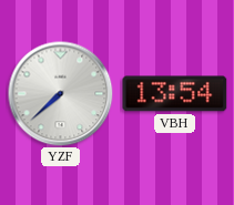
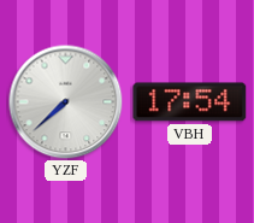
VBH: 13:54 -> 17:54
